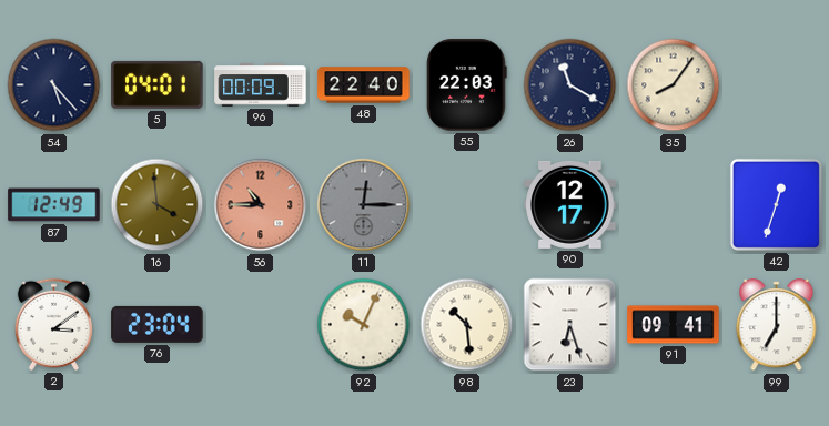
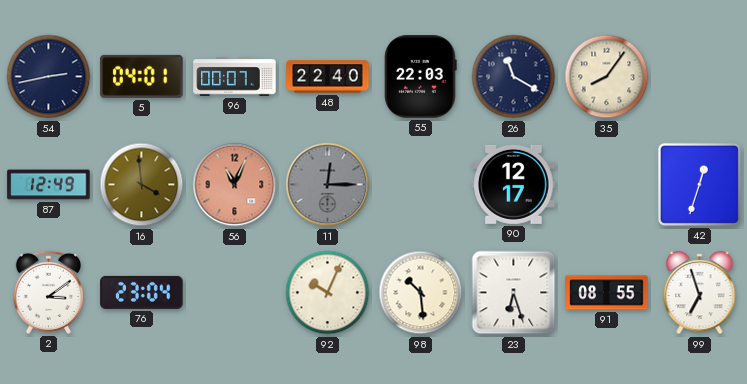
54: 5:23 -> 2:43
96: 00:09 -> 00:07
56: 10:45 -> 11:04
91: 09:41 -> 08:55
99: 7:00 -> 6:57
